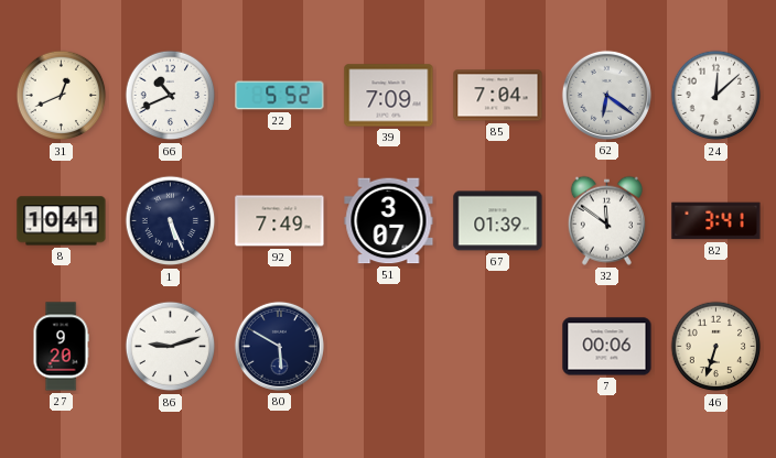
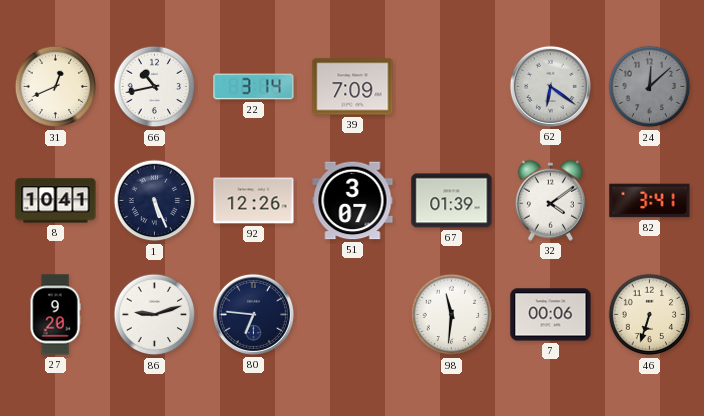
66: 10:41 -> 10:43
22: 5:52 -> 3:14
85: 7:04 -> none
24 dial: white -> grey
92: 7:49 -> 12:26
32: 11:51 -> 4:09
80: 5:50 -> 6:46
98: none -> 11:31
